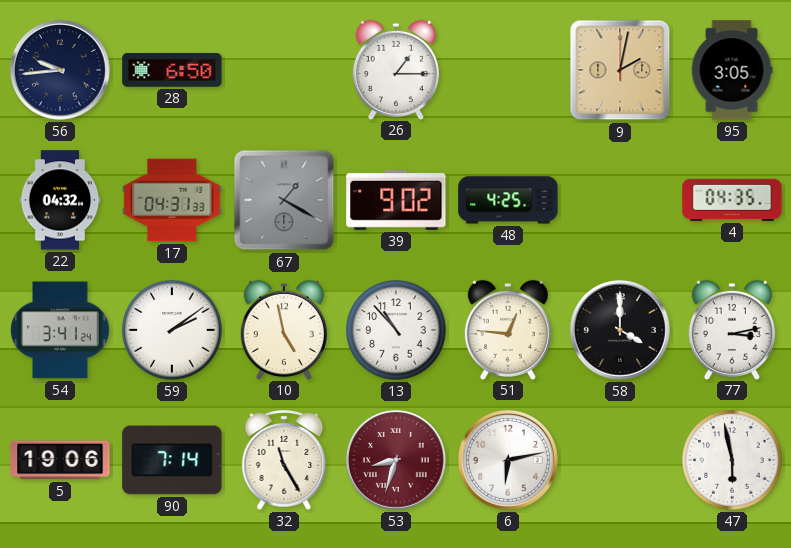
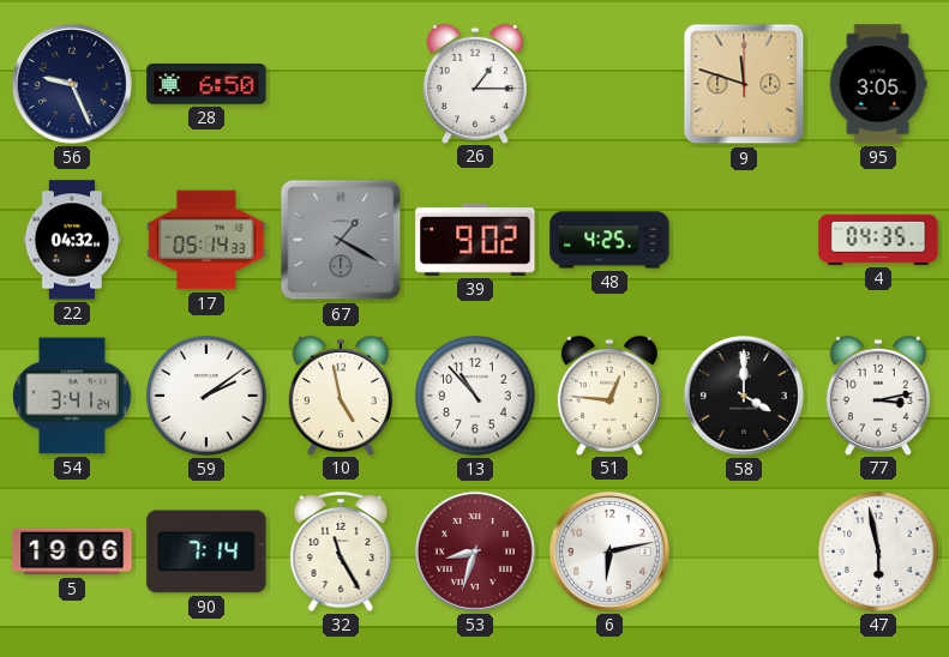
56: 9:44 -> 9:26
9: 2:02 -> 11:48
17: 04:31 -> 05:14
